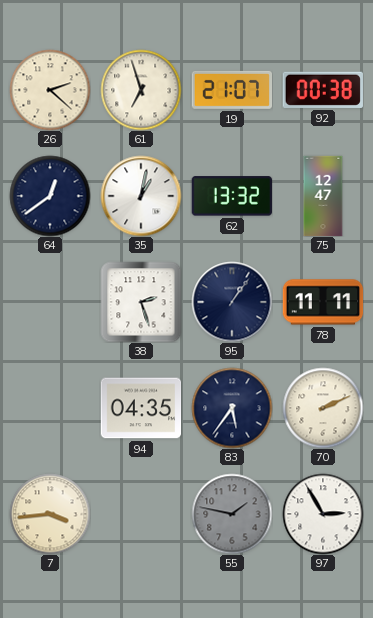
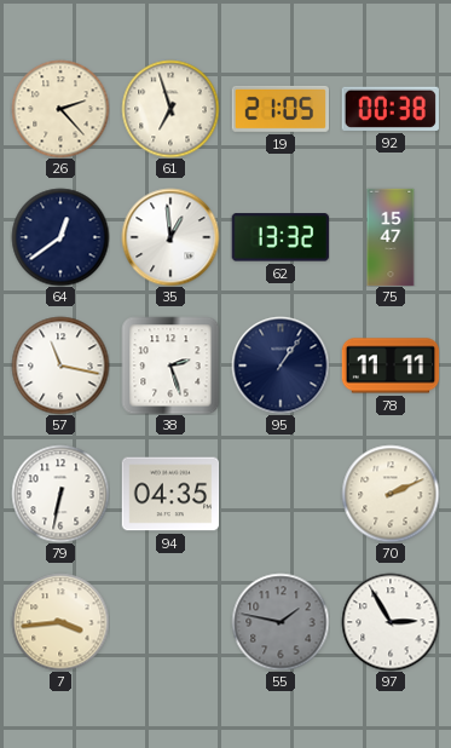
26: 2:22 -> 2:23
19: 21:07 -> 21:05
35: 1:02 -> 12:59
75: 12:47 -> 15:47
57: none -> 11:17
79: none -> 6:32
83: 5:36 -> none
